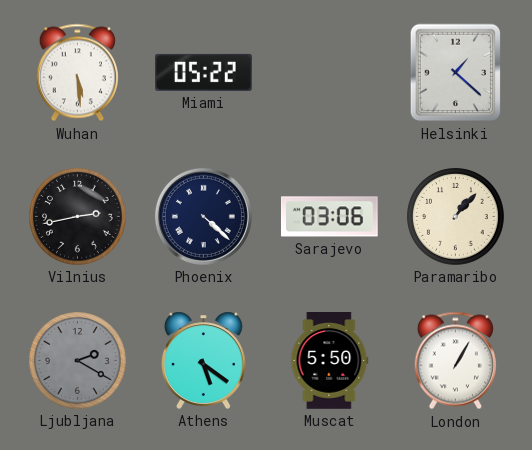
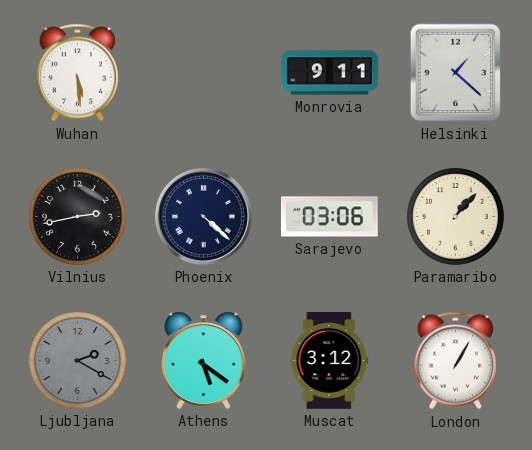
Miami: 05:22 -> none
Monrovia: none -> 9:11
Muscat: 5:50 -> 3:12
